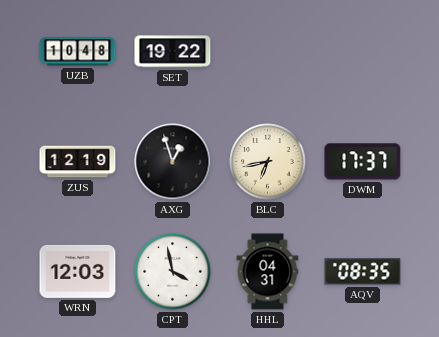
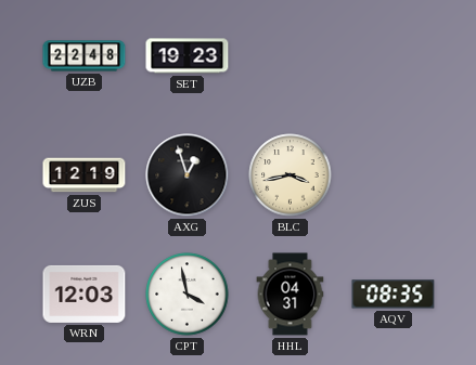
UZB: 10:48 -> 22:48
SET: 19:22 -> 19:23
BLC: 6:43 -> 3:43
DWM: 17:37 -> none
